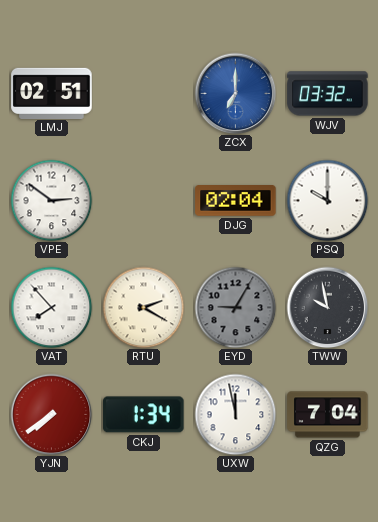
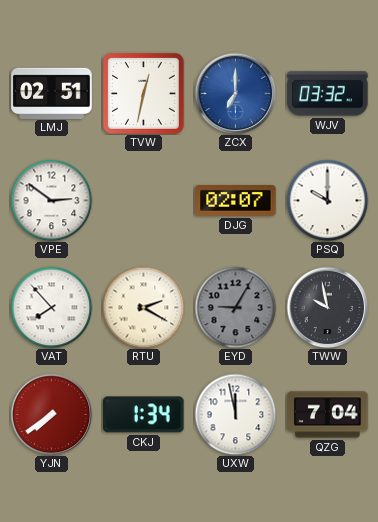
TVW: none -> 12:32
DJG: 02:04 -> 02:07
